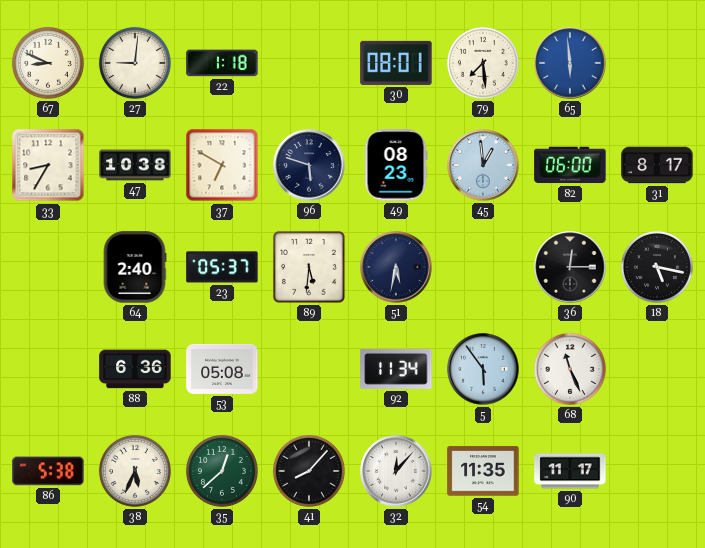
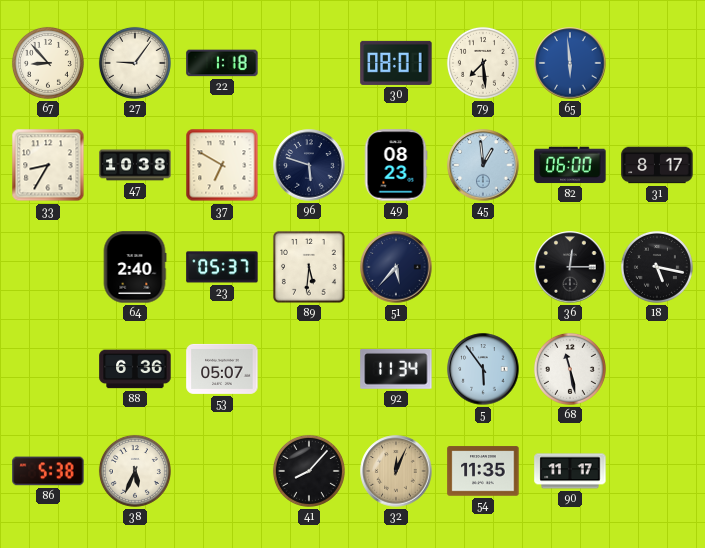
67: 8:49 -> 8:53
27: 9:01 -> 9:06
51: 5:32 -> 5:37
53: 05:08 -> 05:07
68: 11:26 -> 11:28
35: 12:38 -> none
32: 12:07 -> 12:04
32 dial: white -> champagne
